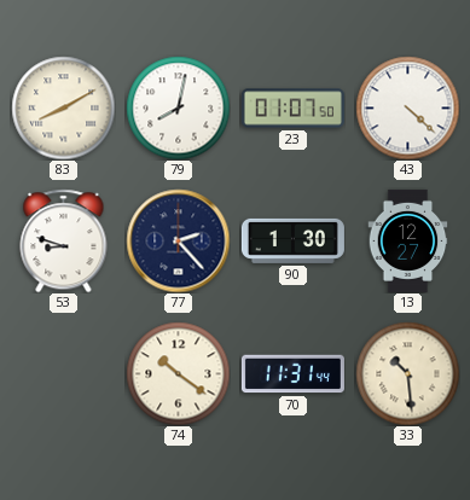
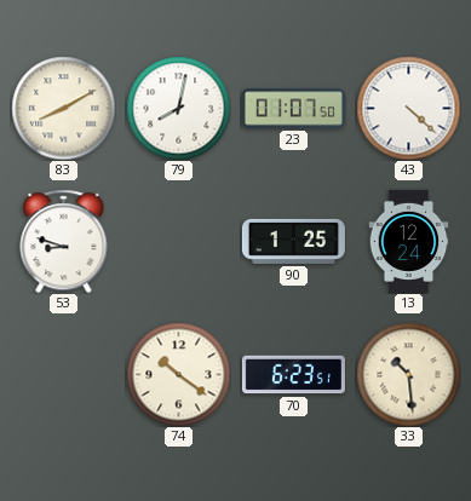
77: 2:23 -> none
90: 1:30 -> 1:25
13: 12:27 -> 12:24
70: 11:31 -> 6:23
